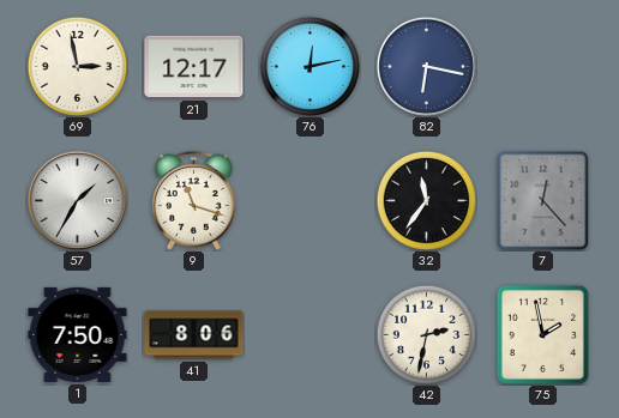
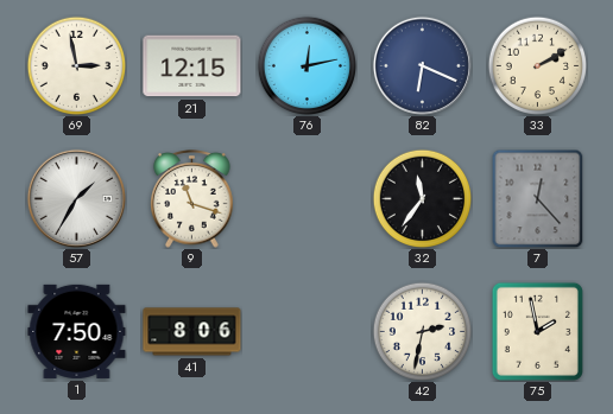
21: 12:17 -> 12:15
82: 6:17 -> 6:19
33: none -> 2:10
